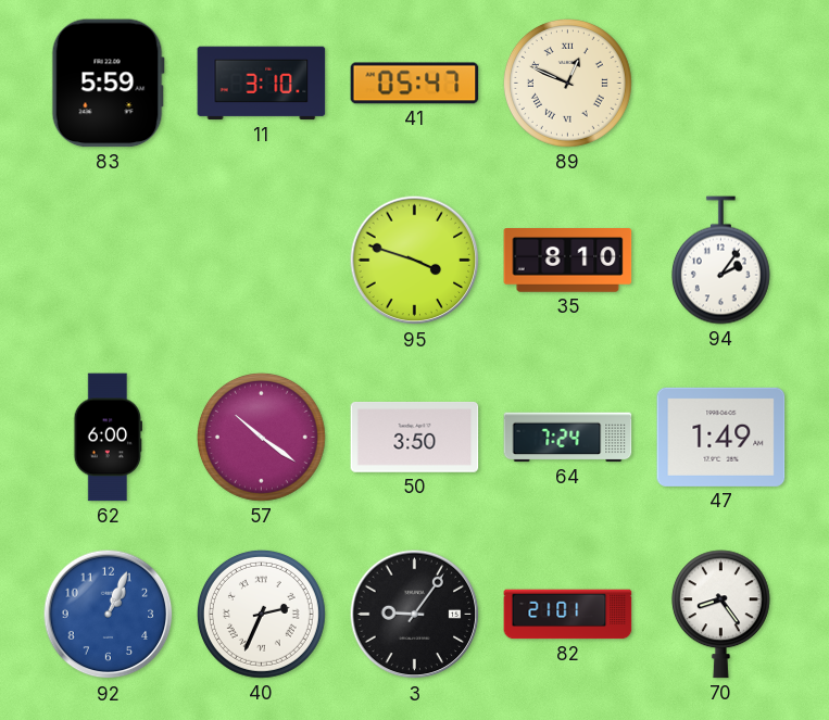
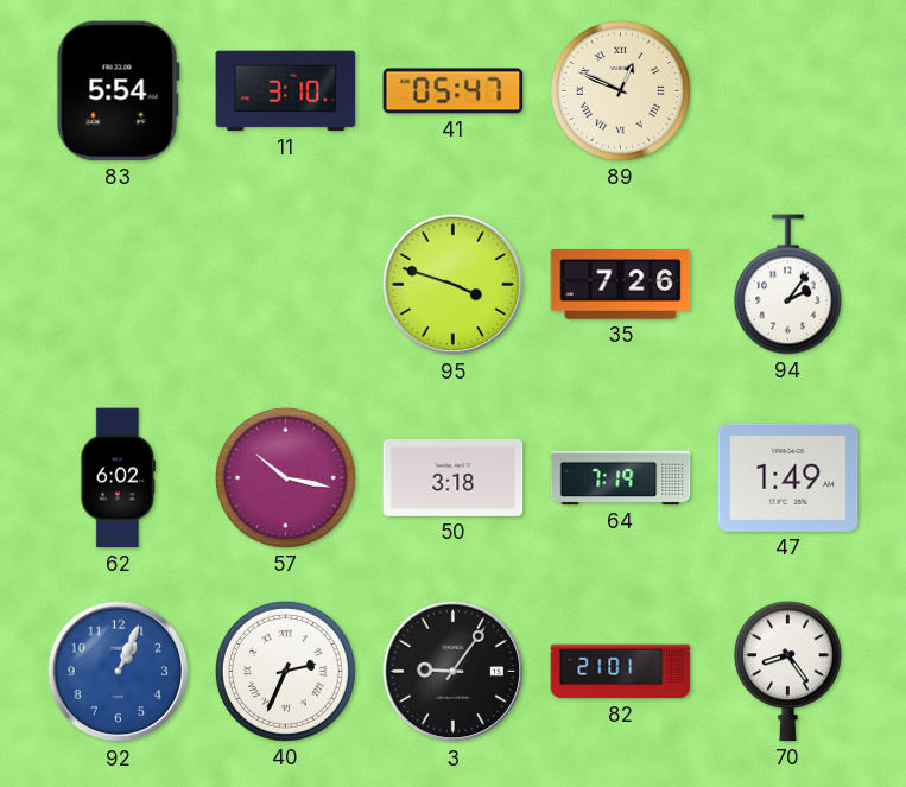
83: 5:59 -> 5:54
35: 8:10 -> 7:26
62: 6:00 -> 6:02
57: 10:21 -> 10:17
50: 3:50 -> 3:18
64: 7:24 -> 7:19
